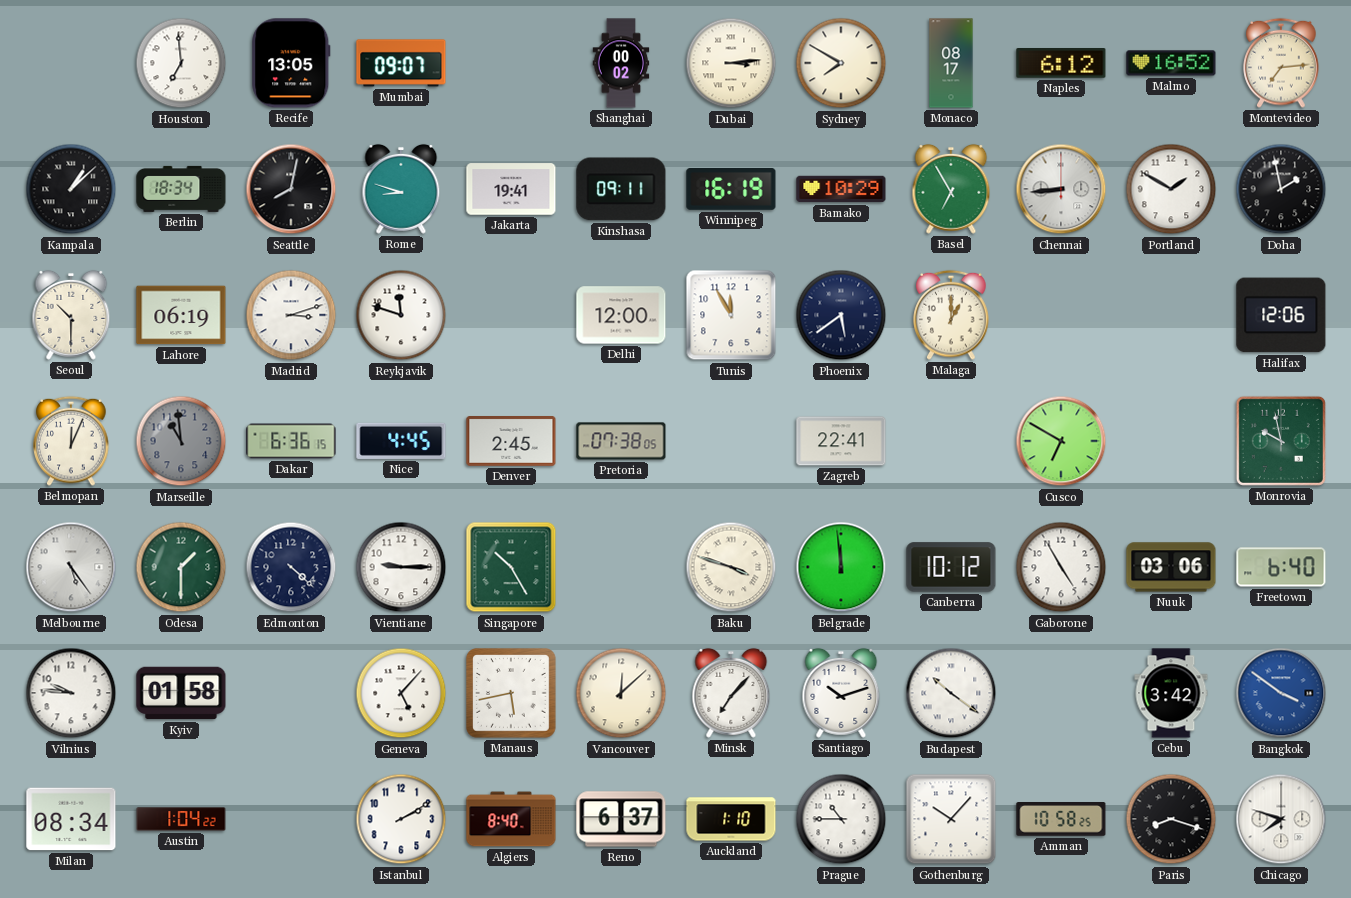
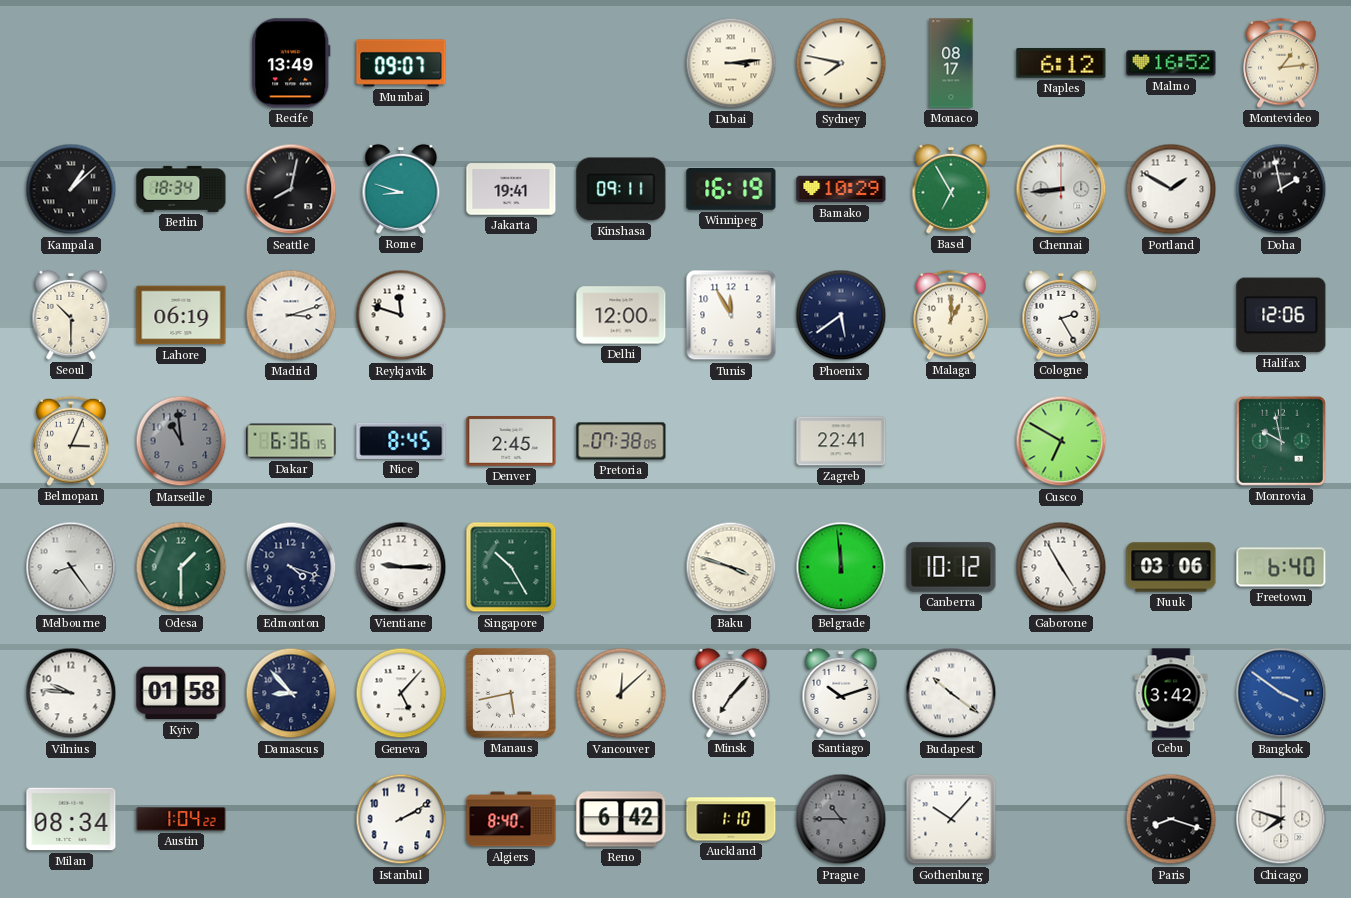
Houston: 6:59 -> none
Recife: 13:05 -> 13:49
Shanghai: 00:02 -> none
Sydney: 7:50 -> 7:47
Montevideo: 7:14 -> 1:14
Cologne: none -> 2:25
Belmopan: 12:04 -> 3:04
Nice: 4:45 -> 8:45
Melbourne: 5:24 -> 8:24
Edmonton: 4:22 -> 4:18
Damascus: none -> 8:53
Reno: 6:37 -> 6:42
Prague dial: white -> grey
Amman: 10:58 -> none
